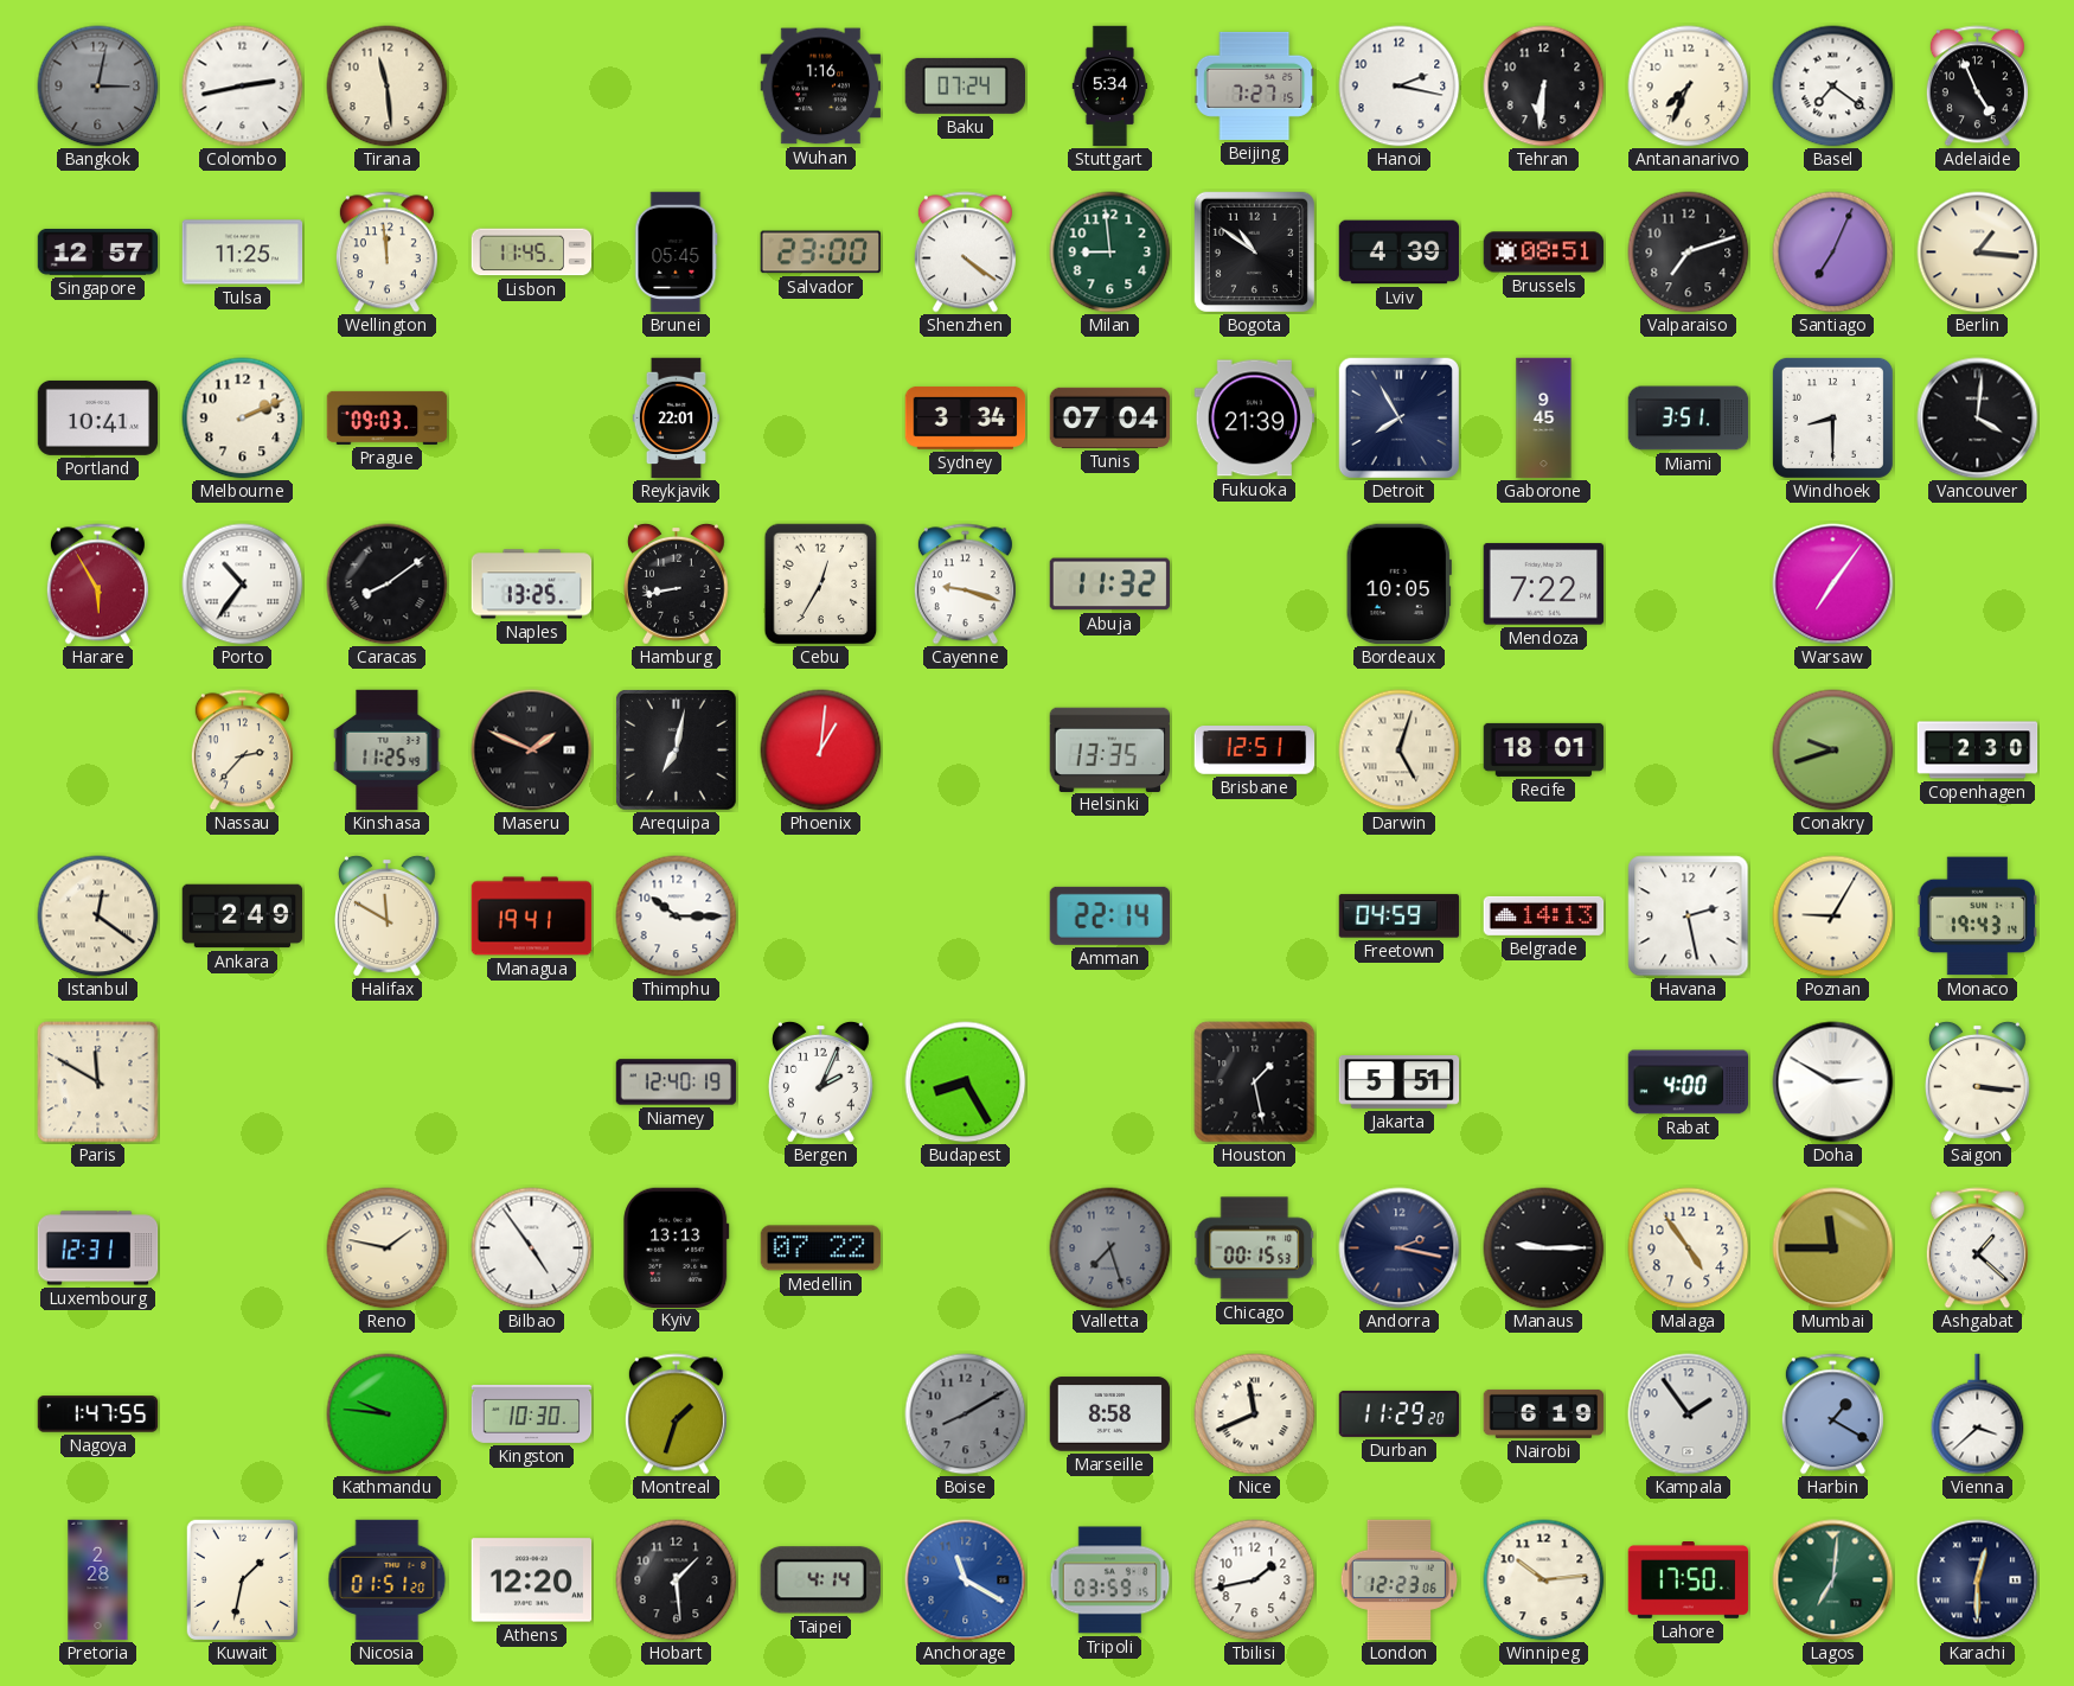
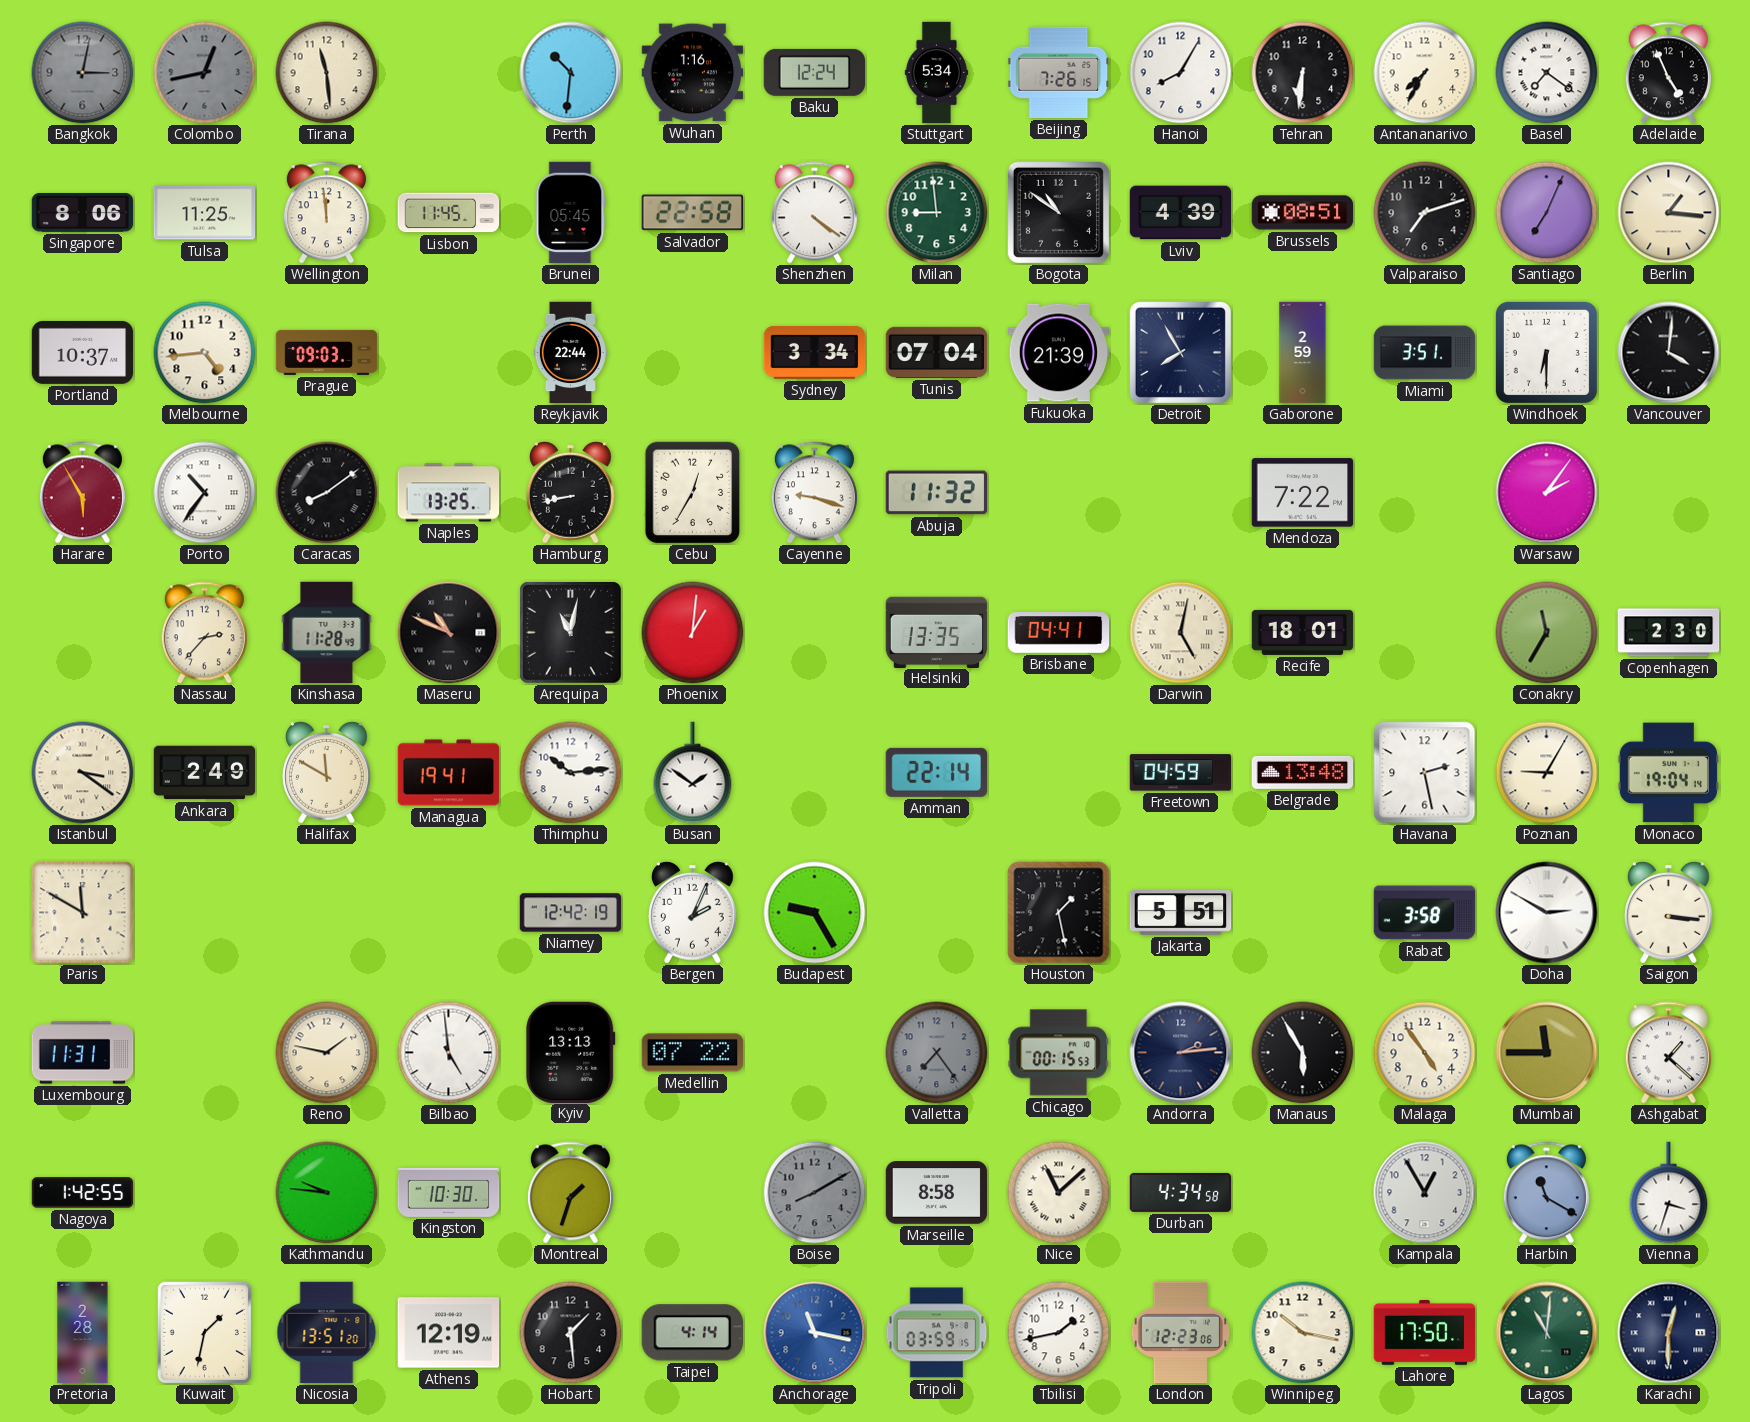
Colombo: 2:43 -> 12:43
Colombo dial: white -> grey
Perth: none -> 10:31
Baku: 07:24 -> 12:24
Beijing: 7:27 -> 7:26
Hanoi: 2:17 -> 8:05
Antananarivo: 7:34 -> 7:35
Singapore: 12:57 -> 8:06
Salvador: 23:00 -> 22:58
Portland: 10:41 -> 10:37
Melbourne: 2:11 -> 4:44
Reykjavik: 22:01 -> 22:44
Gaborone: 9:45 -> 2:59
Windhoek: 8:30 -> 6:30
Bordeaux: 10:05 -> none
Warsaw: 7:06 -> 2:06
Kinshasa: 11:25 -> 11:28
Maseru: 1:49 -> 10:49
Arequipa: 7:02 -> 11:02
Brisbane: 12:51 -> 04:41
Darwin: 5:03 -> 5:02
Conakry: 9:42 -> 11:35
Istanbul: 12:21 -> 3:21
Thimphu: 10:15 -> 10:14
Busan: none -> 1:51
Belgrade: 14:13 -> 13:48
Monaco: 19:43 -> 19:04
Niamey: 12:40 -> 12:42
Budapest: 8:25 -> 9:25
Rabat: 4:00 -> 3:58
Luxembourg: 12:31 -> 11:31
Bilbao: 4:54 -> 4:59
Valletta: 7:27 -> 7:24
Andorra: 2:17 -> 2:14
Manaus: 9:15 -> 5:55
Nagoya: 1:47 -> 1:42
Nice: 11:41 -> 11:08
Durban: 11:29 -> 4:34
Nairobi: 6:19 -> none
Kampala: 1:54 -> 12:55
Harbin: 1:20 -> 11:20
Vienna: 3:38 -> 3:33
Nicosia: 01:51 -> 13:51
Athens: 12:20 -> 12:19
Anchorage: 11:20 -> 11:17
Winnipeg: 10:14 -> 10:17
Lagos: 7:01 -> 11:01
